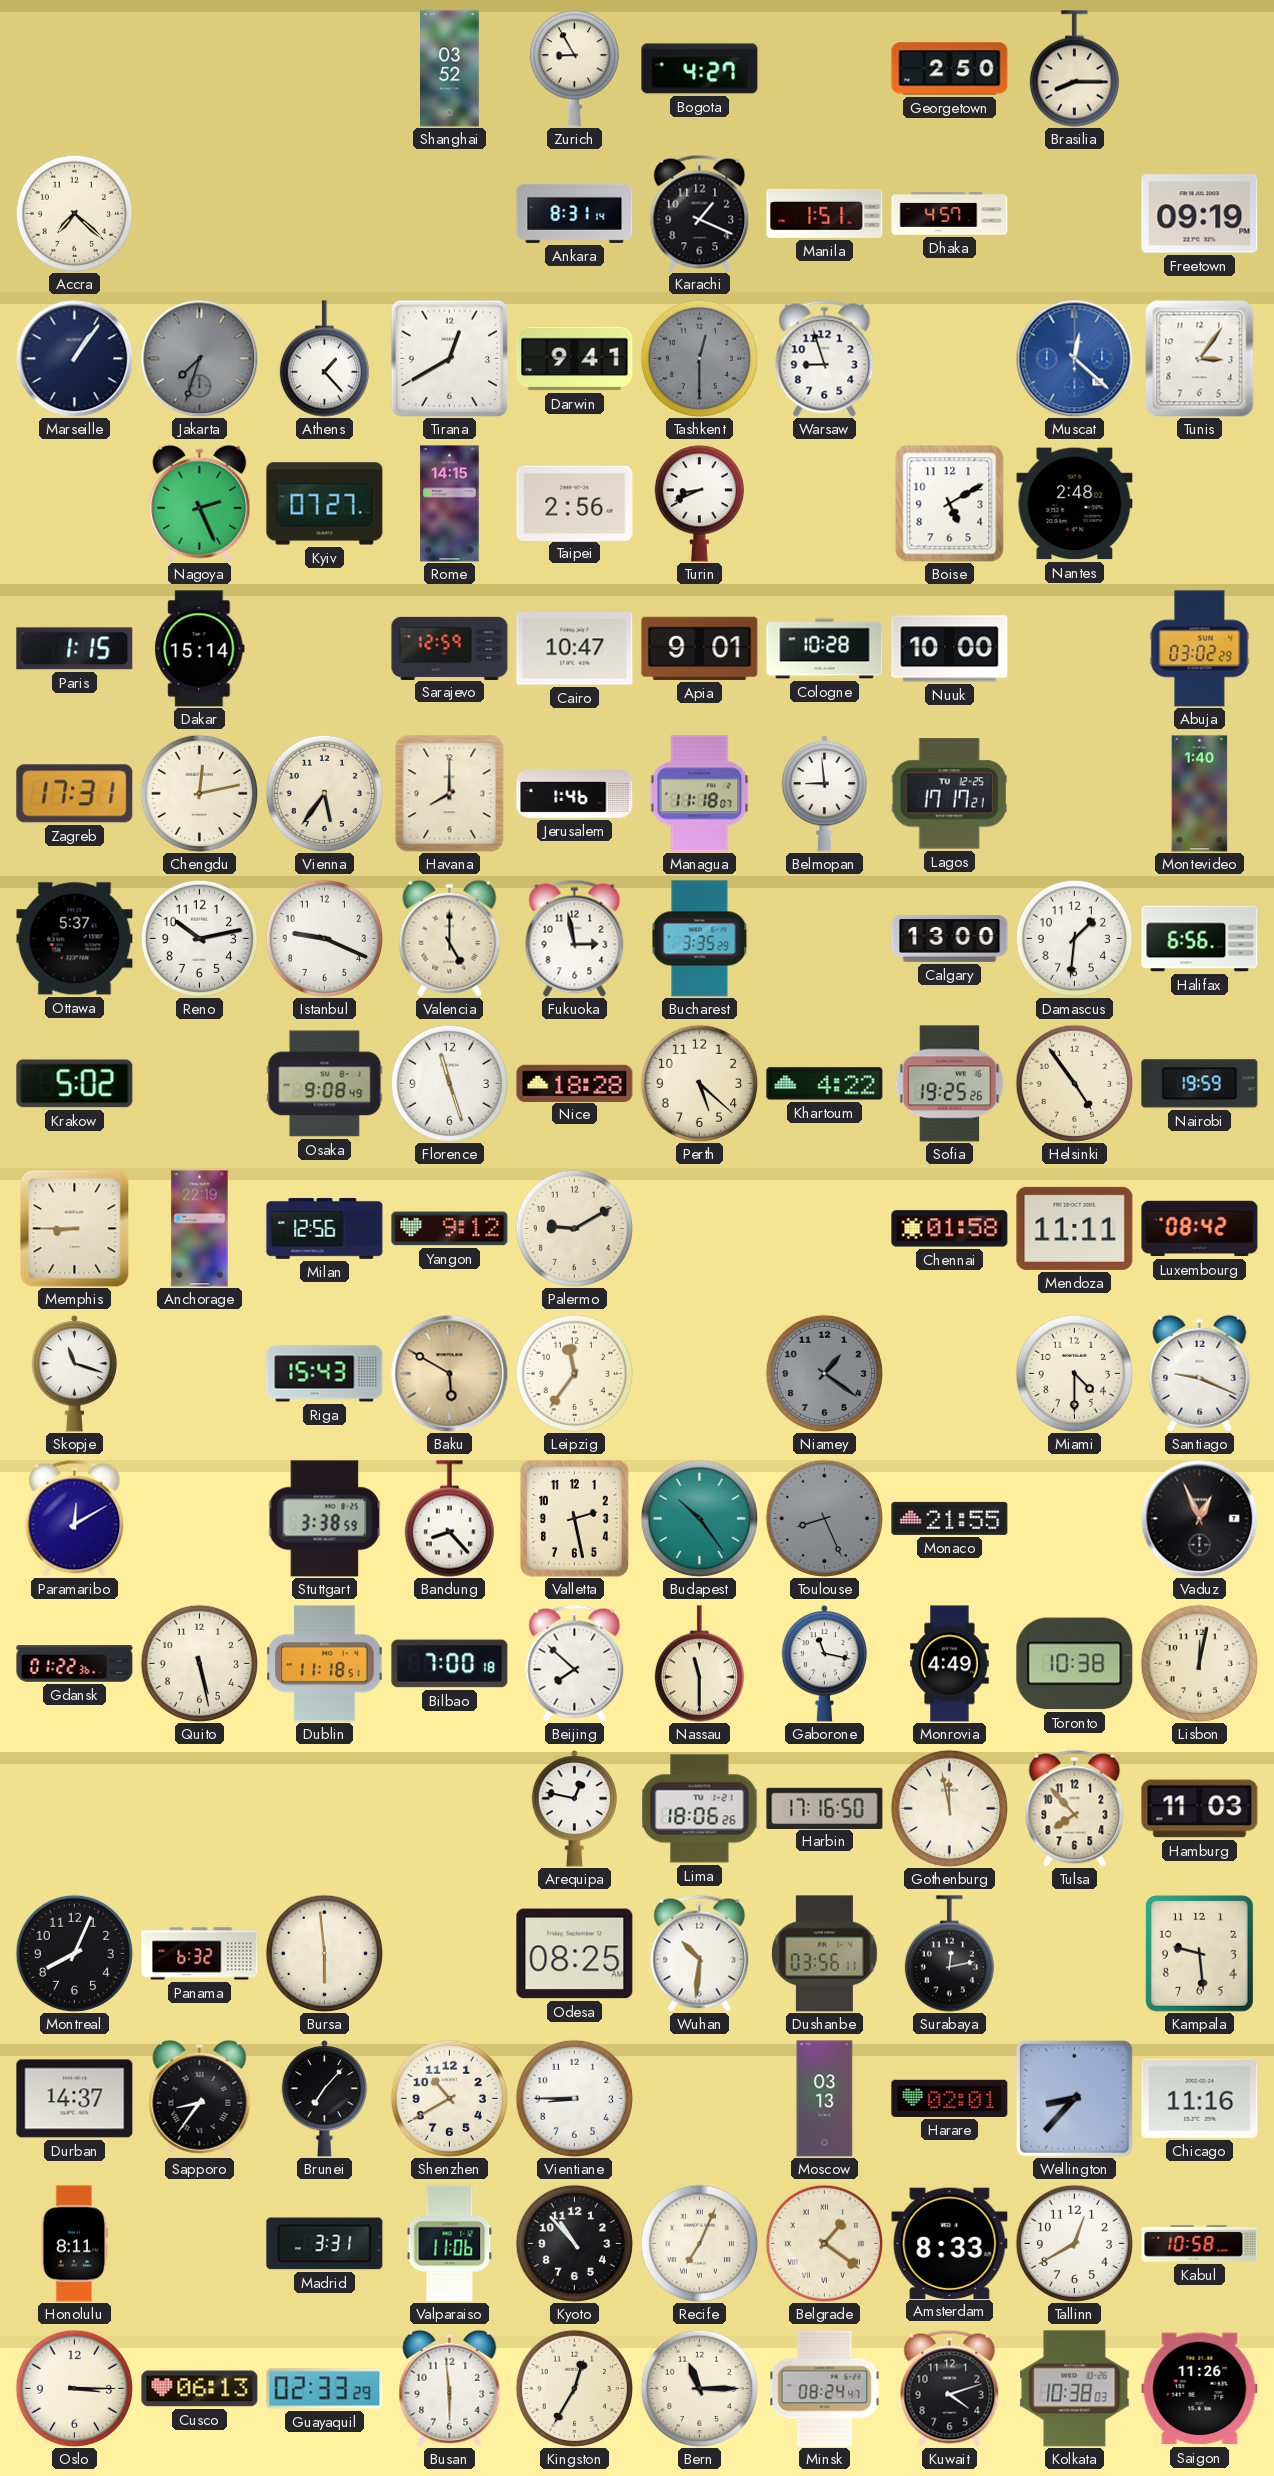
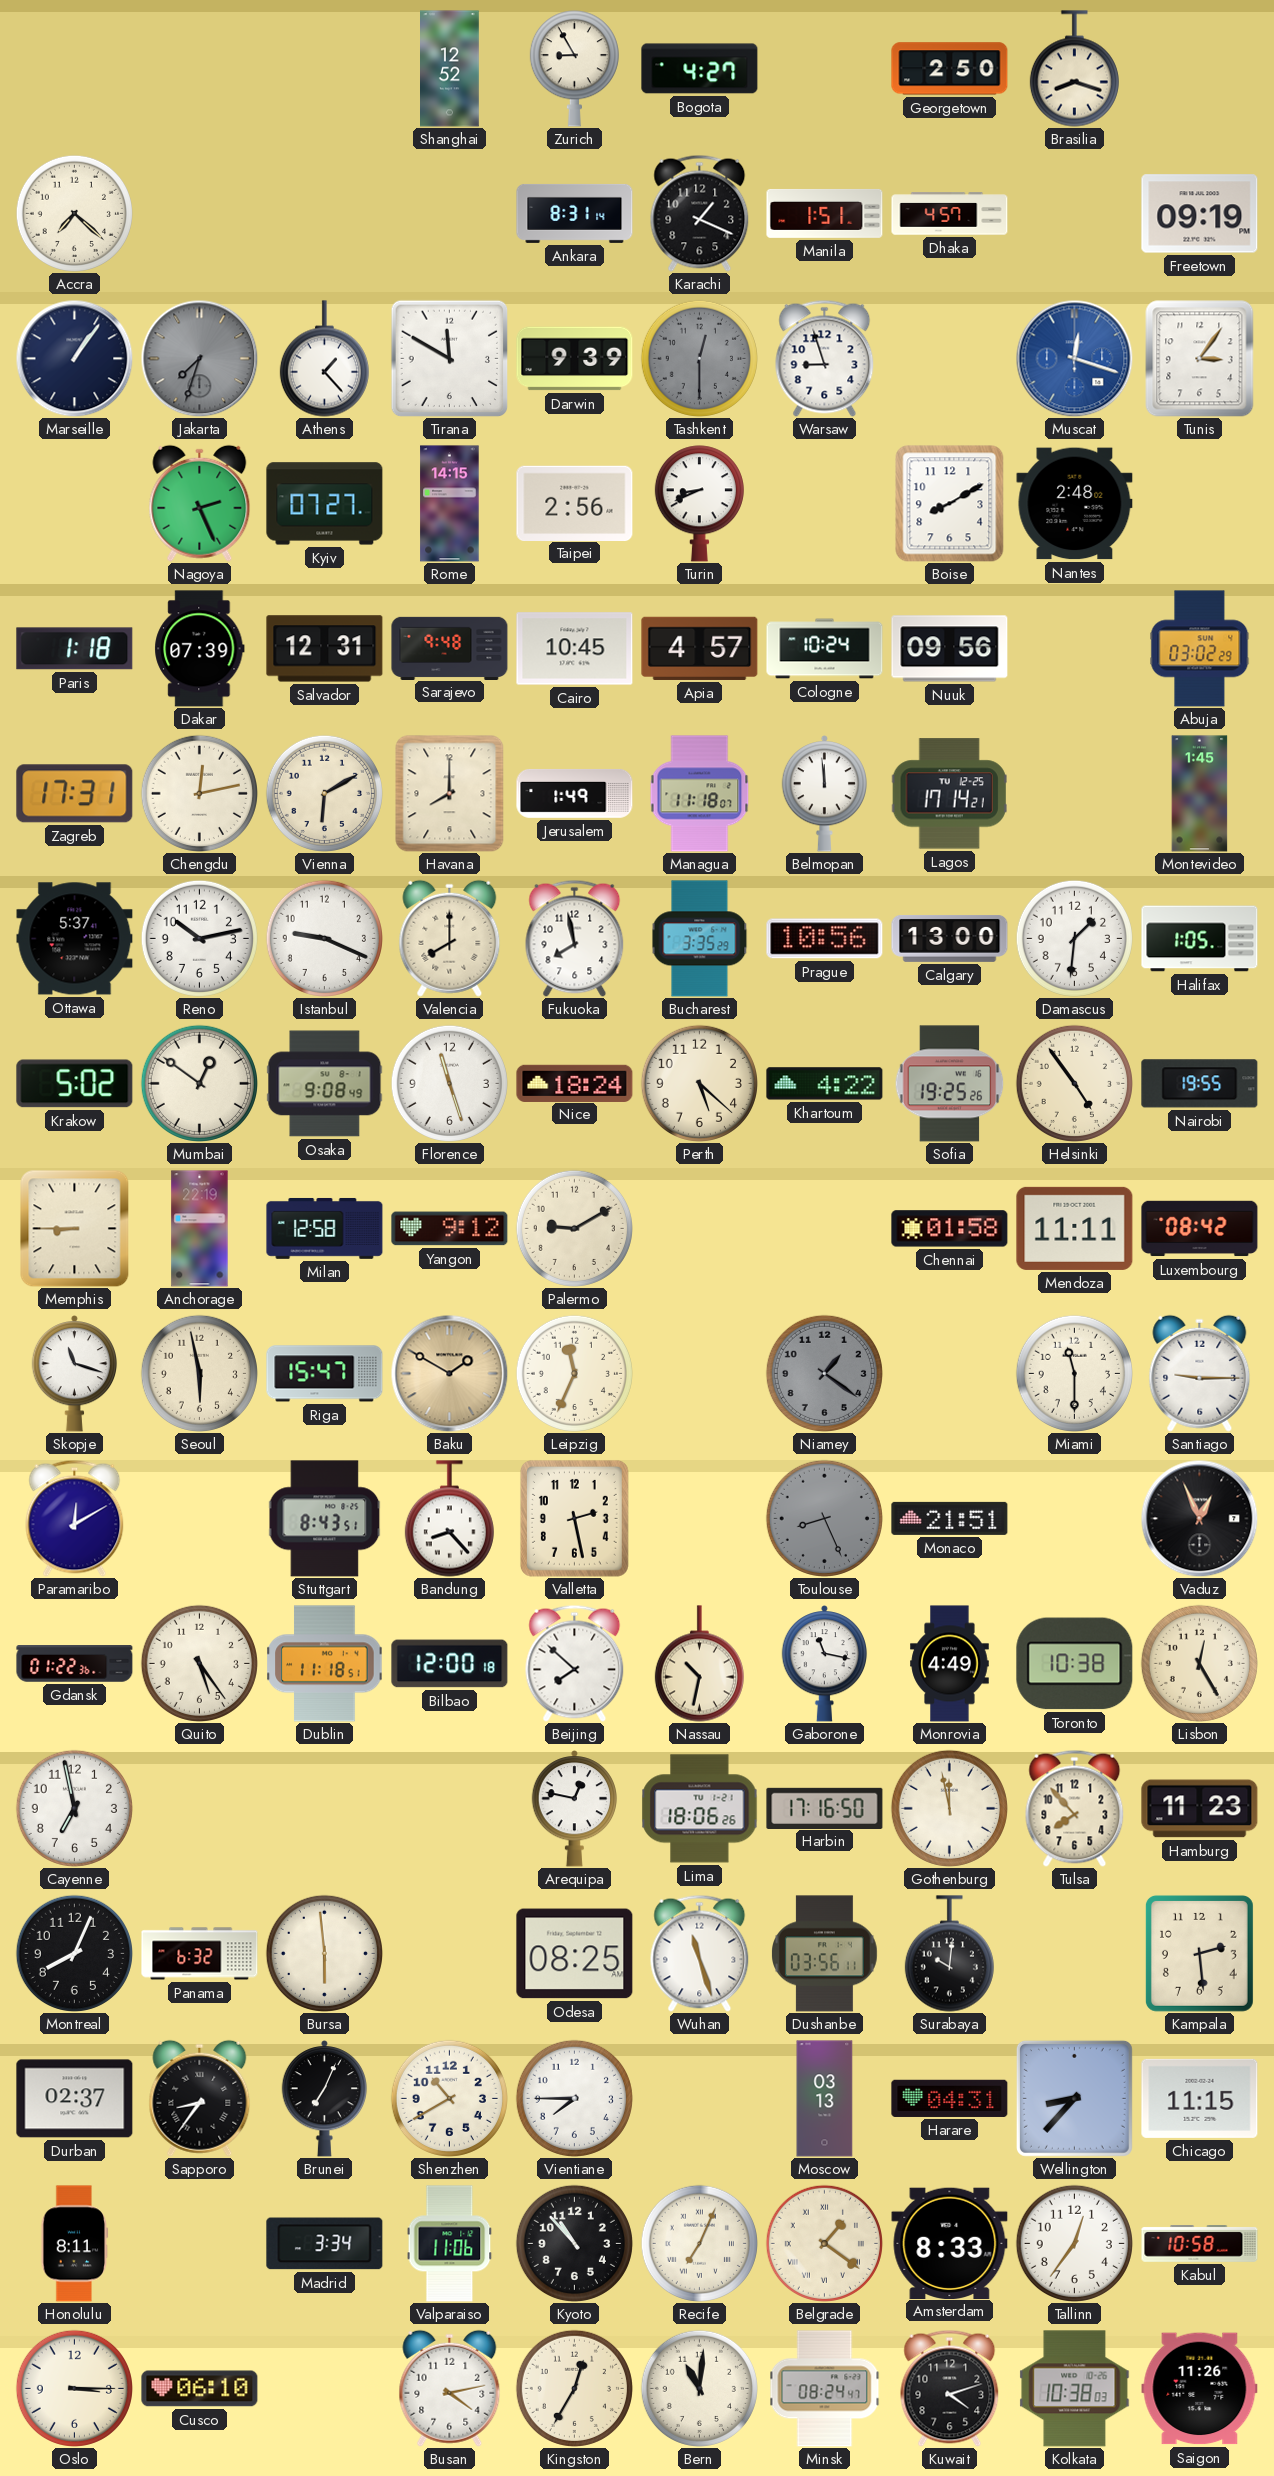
Shanghai: 03:52 -> 12:52
Brasilia: 8:15 -> 8:18
Tirana: 12:40 -> 11:50
Darwin: 9:41 -> 9:39
Muscat: 12:22 -> 12:18
Boise: 5:10 -> 8:10
Paris: 1:15 -> 1:18
Dakar: 15:14 -> 07:39
Salvador: none -> 12:31
Sarajevo: 12:59 -> 9:48
Cairo: 10:47 -> 10:45
Apia: 9:01 -> 4:57
Cologne: 10:28 -> 10:24
Nuuk: 10:00 -> 09:56
Vienna: 5:36 -> 6:10
Jerusalem: 1:46 -> 1:49
Belmopan: 8:59 -> 11:59
Lagos: 17:17 -> 17:14
Montevideo: 1:40 -> 1:45
Valencia: 5:00 -> 8:00
Fukuoka: 2:58 -> 7:58
Prague: none -> 10:56
Halifax: 6:56 -> 1:05
Mumbai: none -> 12:51
Nice: 18:28 -> 18:24
Nairobi: 19:59 -> 19:55
Milan: 12:56 -> 12:58
Seoul: none -> 5:58
Riga: 15:43 -> 15:47
Baku: 5:50 -> 1:50
Leipzig: 11:36 -> 11:34
Miami: 4:30 -> 11:30
Santiago: 9:19 -> 9:15
Stuttgart: 3:38 -> 8:43
Budapest: 10:24 -> none
Monaco: 21:55 -> 21:51
Quito: 5:28 -> 5:24
Bilbao: 7:00 -> 12:00
Nassau: 11:30 -> 10:32
Lisbon: 12:02 -> 12:25
Cayenne: none -> 6:58
Hamburg: 11:03 -> 11:23
Wuhan: 10:31 -> 11:27
Surabaya: 12:13 -> 10:01
Kampala: 9:29 -> 2:29
Durban: 14:37 -> 02:37
Brunei: 7:07 -> 7:04
Vientiane: 8:45 -> 7:45
Harare: 02:01 -> 04:31
Chicago: 11:16 -> 11:15
Madrid: 3:31 -> 3:34
Tallinn: 12:40 -> 12:36
Cusco: 06:13 -> 06:10
Guayaquil: 02:33 -> none
Busan: 5:59 -> 4:13
Bern: 11:15 -> 11:01
